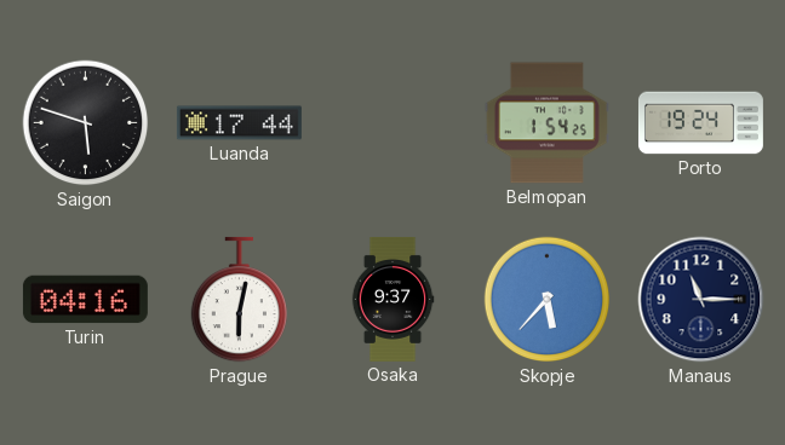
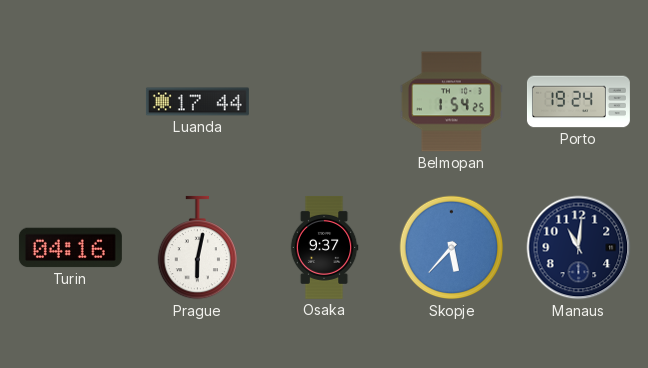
Saigon: 5:48 -> none
Manaus: 11:15 -> 11:01
